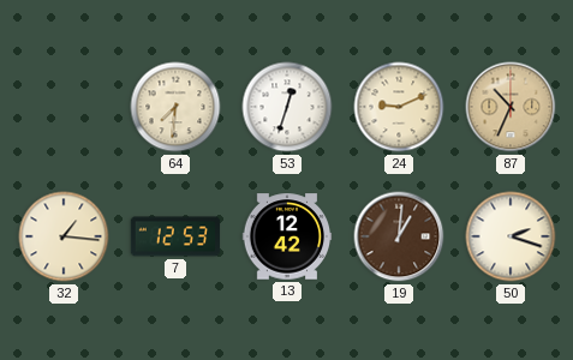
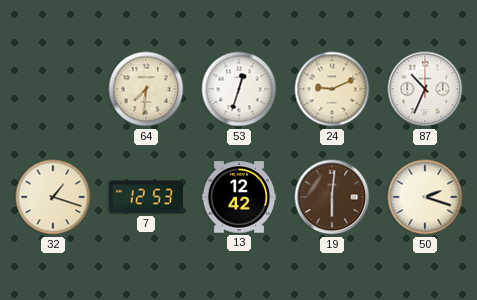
87 dial: champagne -> white
32: 1:16 -> 1:18
19: 1:01 -> 6:01
